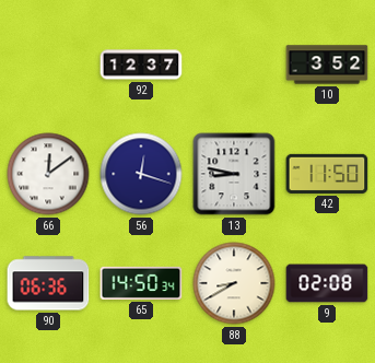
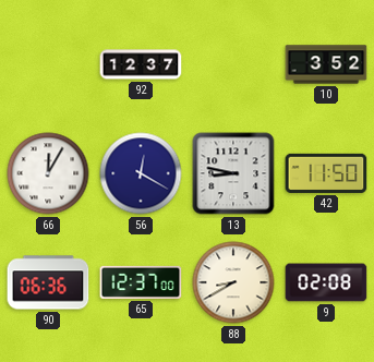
66: 12:09 -> 12:05
56: 12:18 -> 12:20
65: 14:50 -> 12:37
